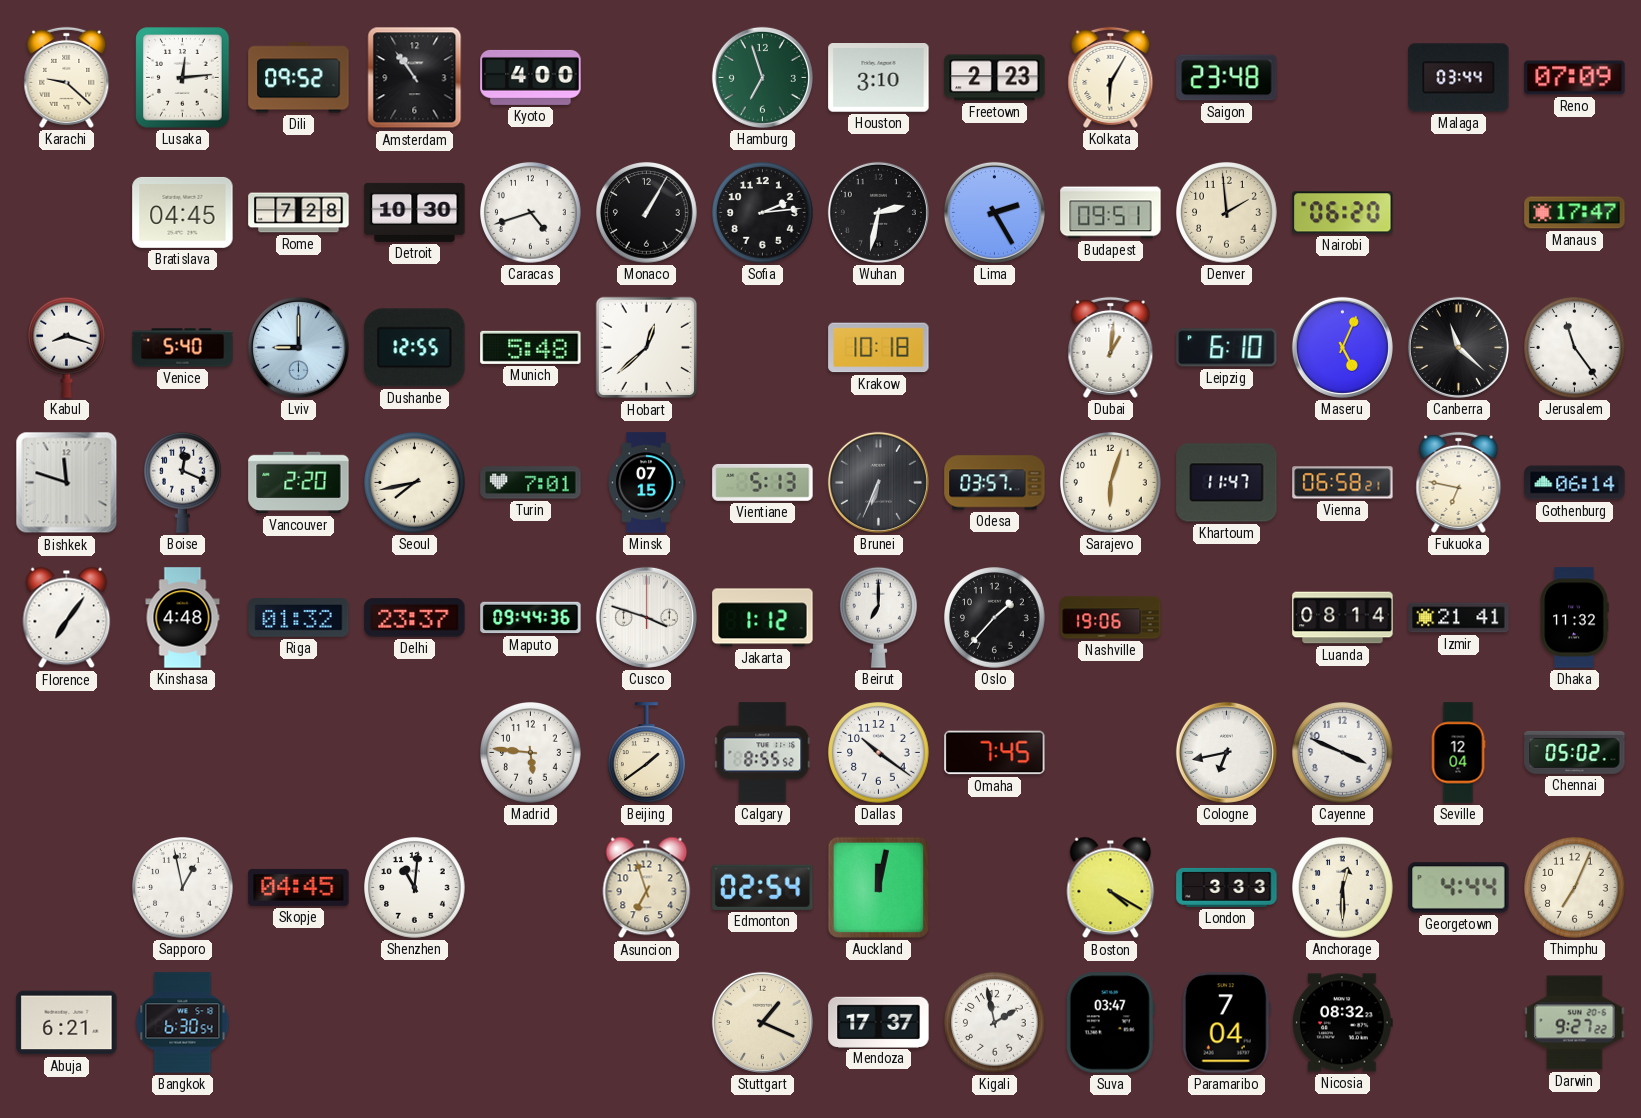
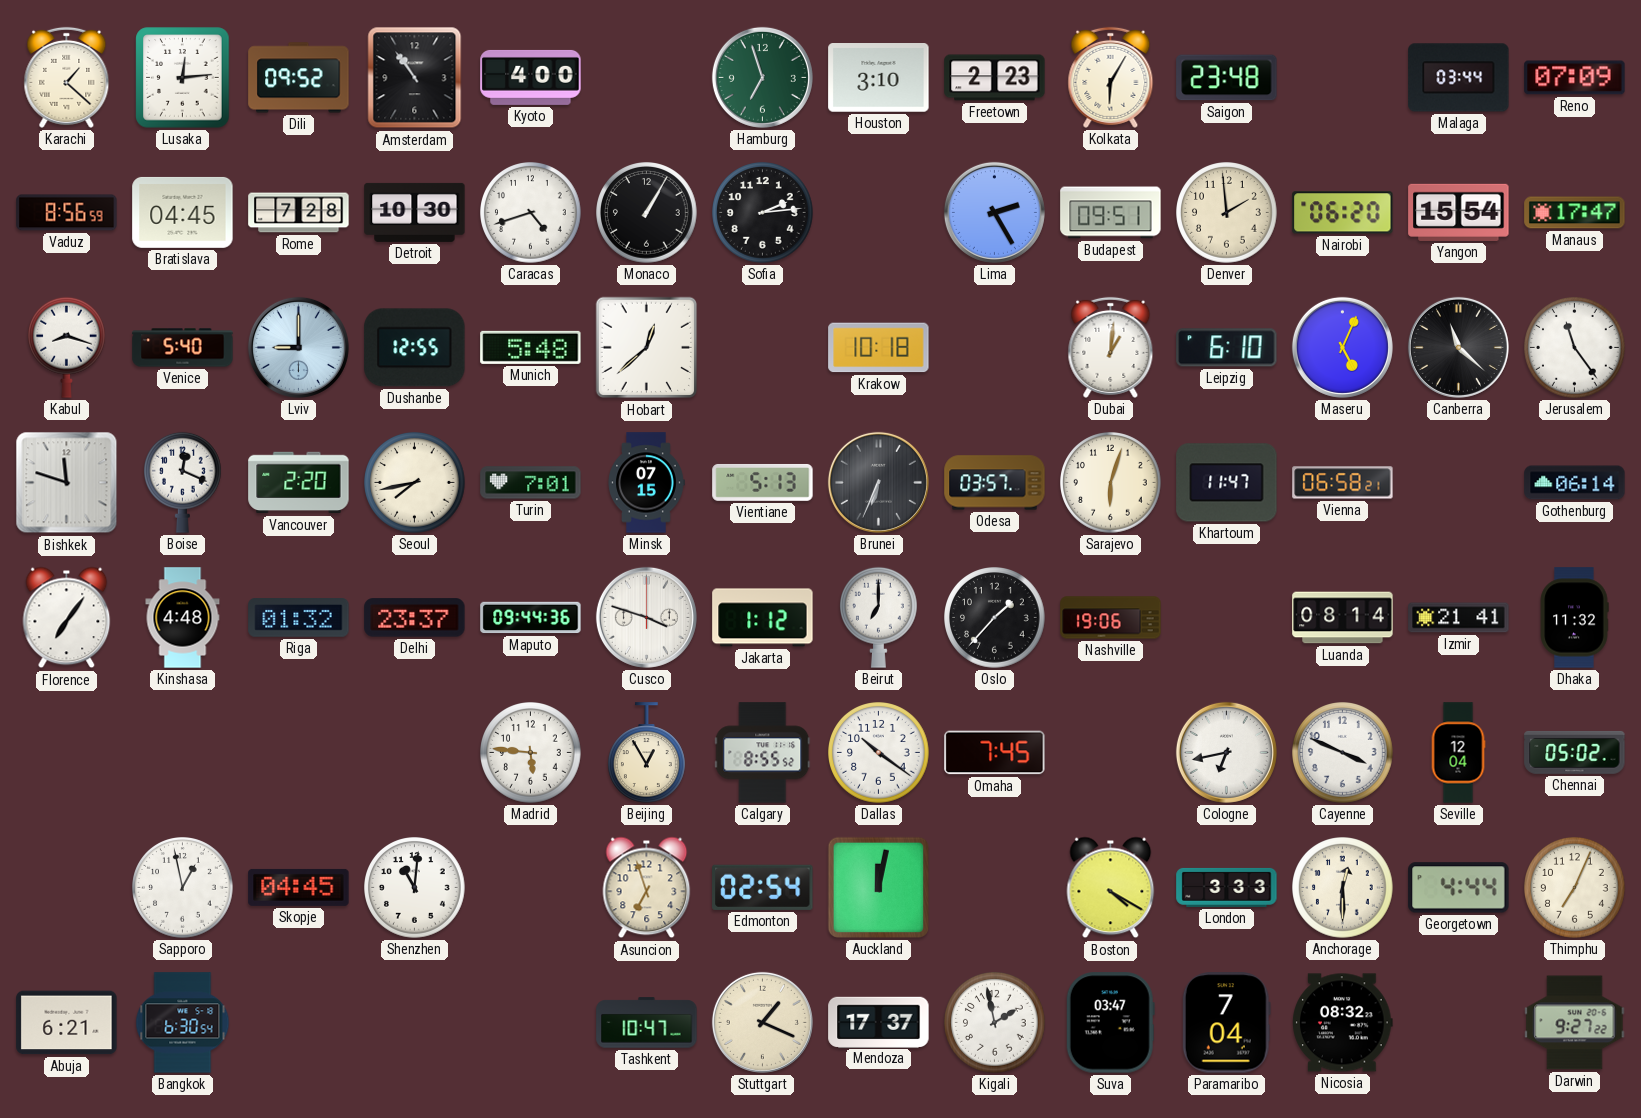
Karachi: 9:22 -> 1:22
Vaduz: none -> 8:56
Wuhan: 2:32 -> none
Yangon: none -> 15:54
Fukuoka: 6:47 -> none
Beijing: 1:39 -> 12:55
Tashkent: none -> 10:47
